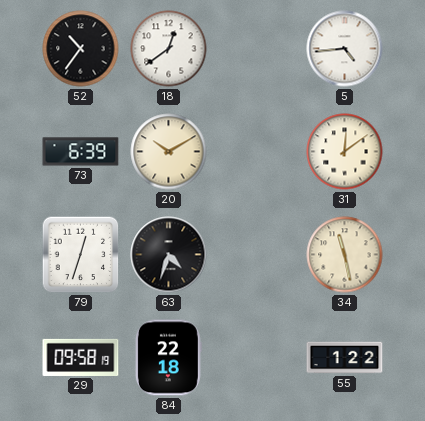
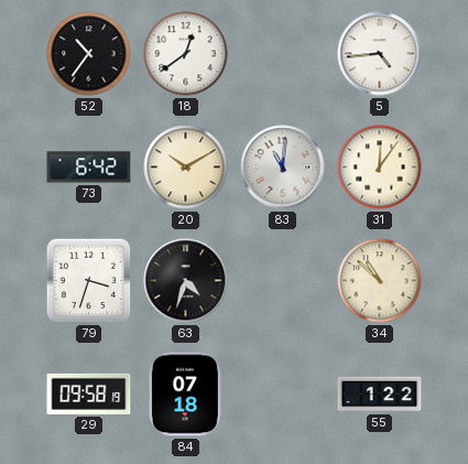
73: 6:39 -> 6:42
83: none -> 11:01
31: 12:09 -> 12:06
79: 12:33 -> 3:33
34: 11:28 -> 10:52
84: 22:18 -> 07:18
